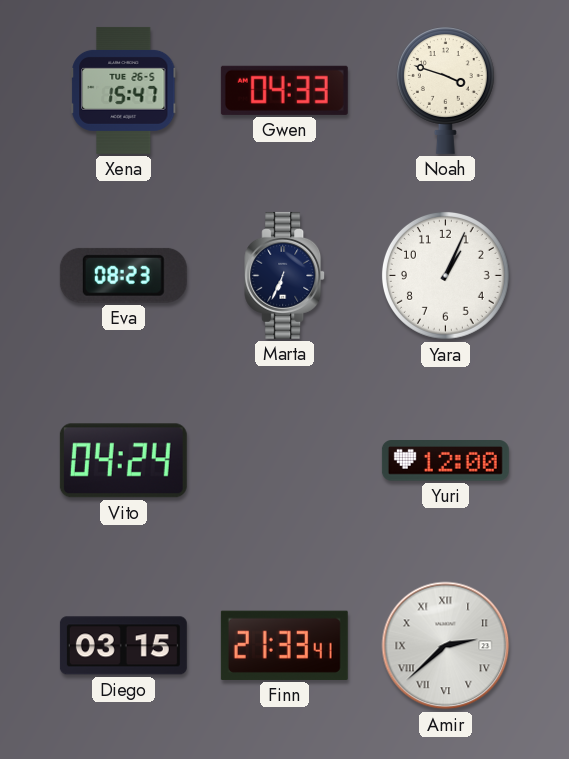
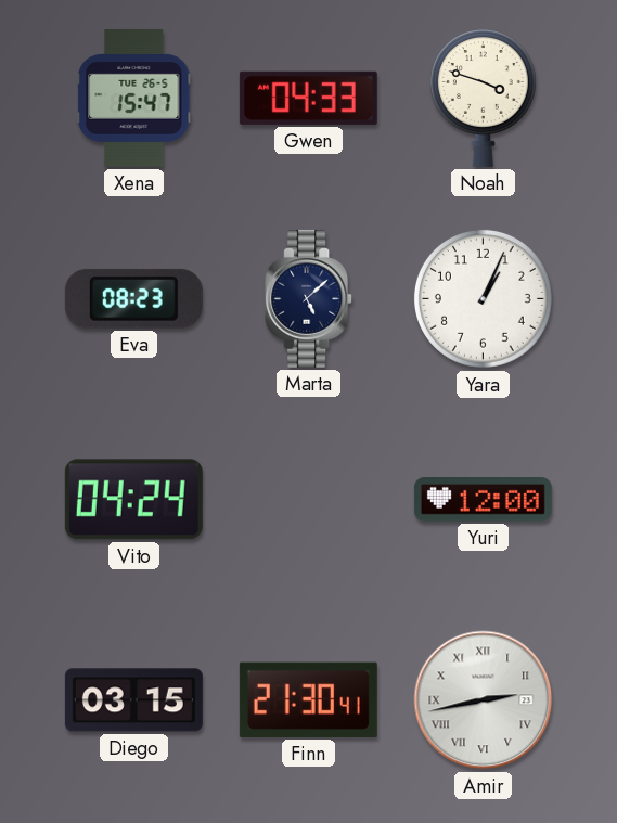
Marta: 6:34 -> 5:08
Finn: 21:33 -> 21:30
Amir: 2:38 -> 2:43
